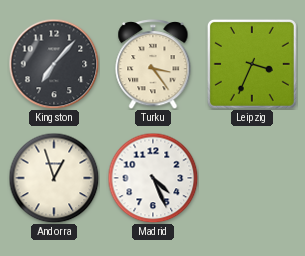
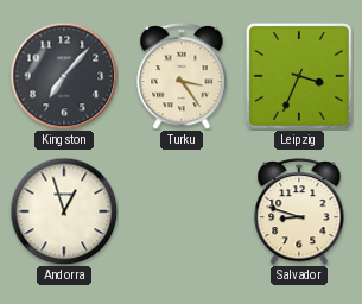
Madrid: 4:26 -> none
Salvador: none -> 8:48
